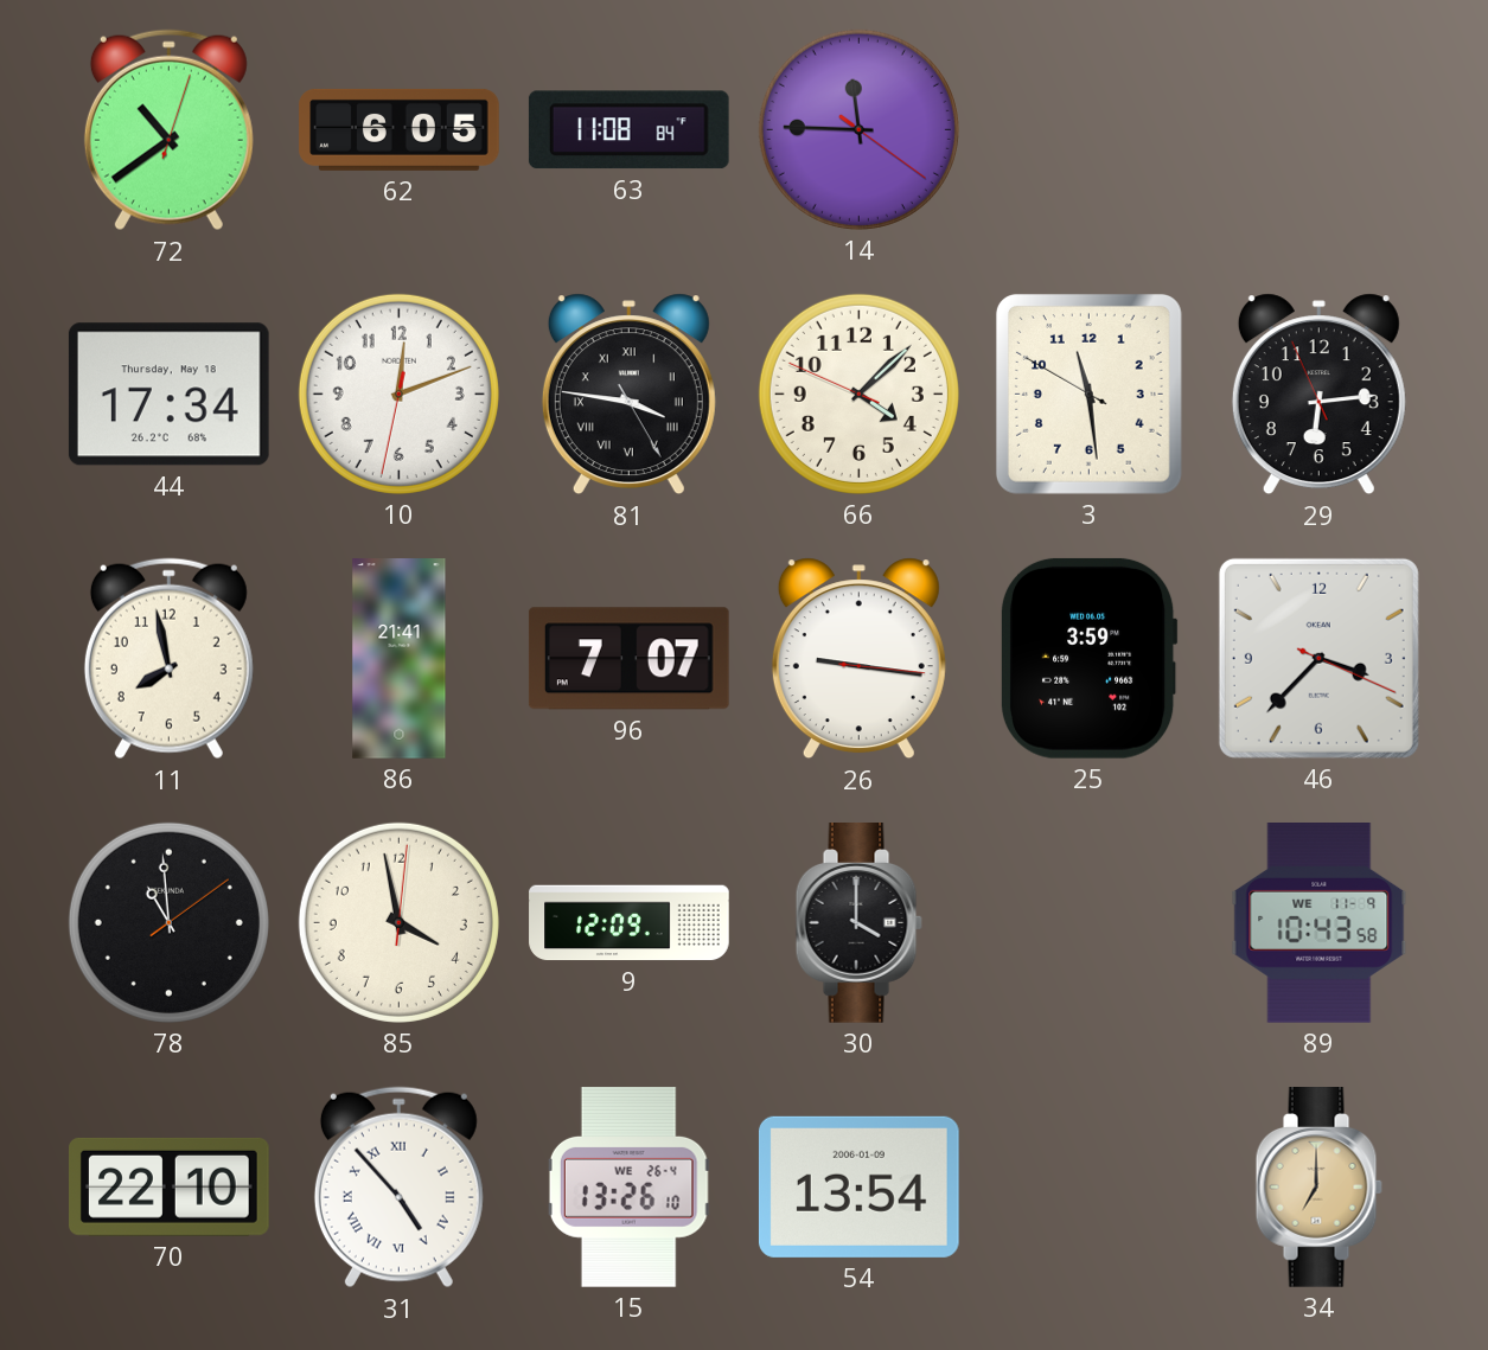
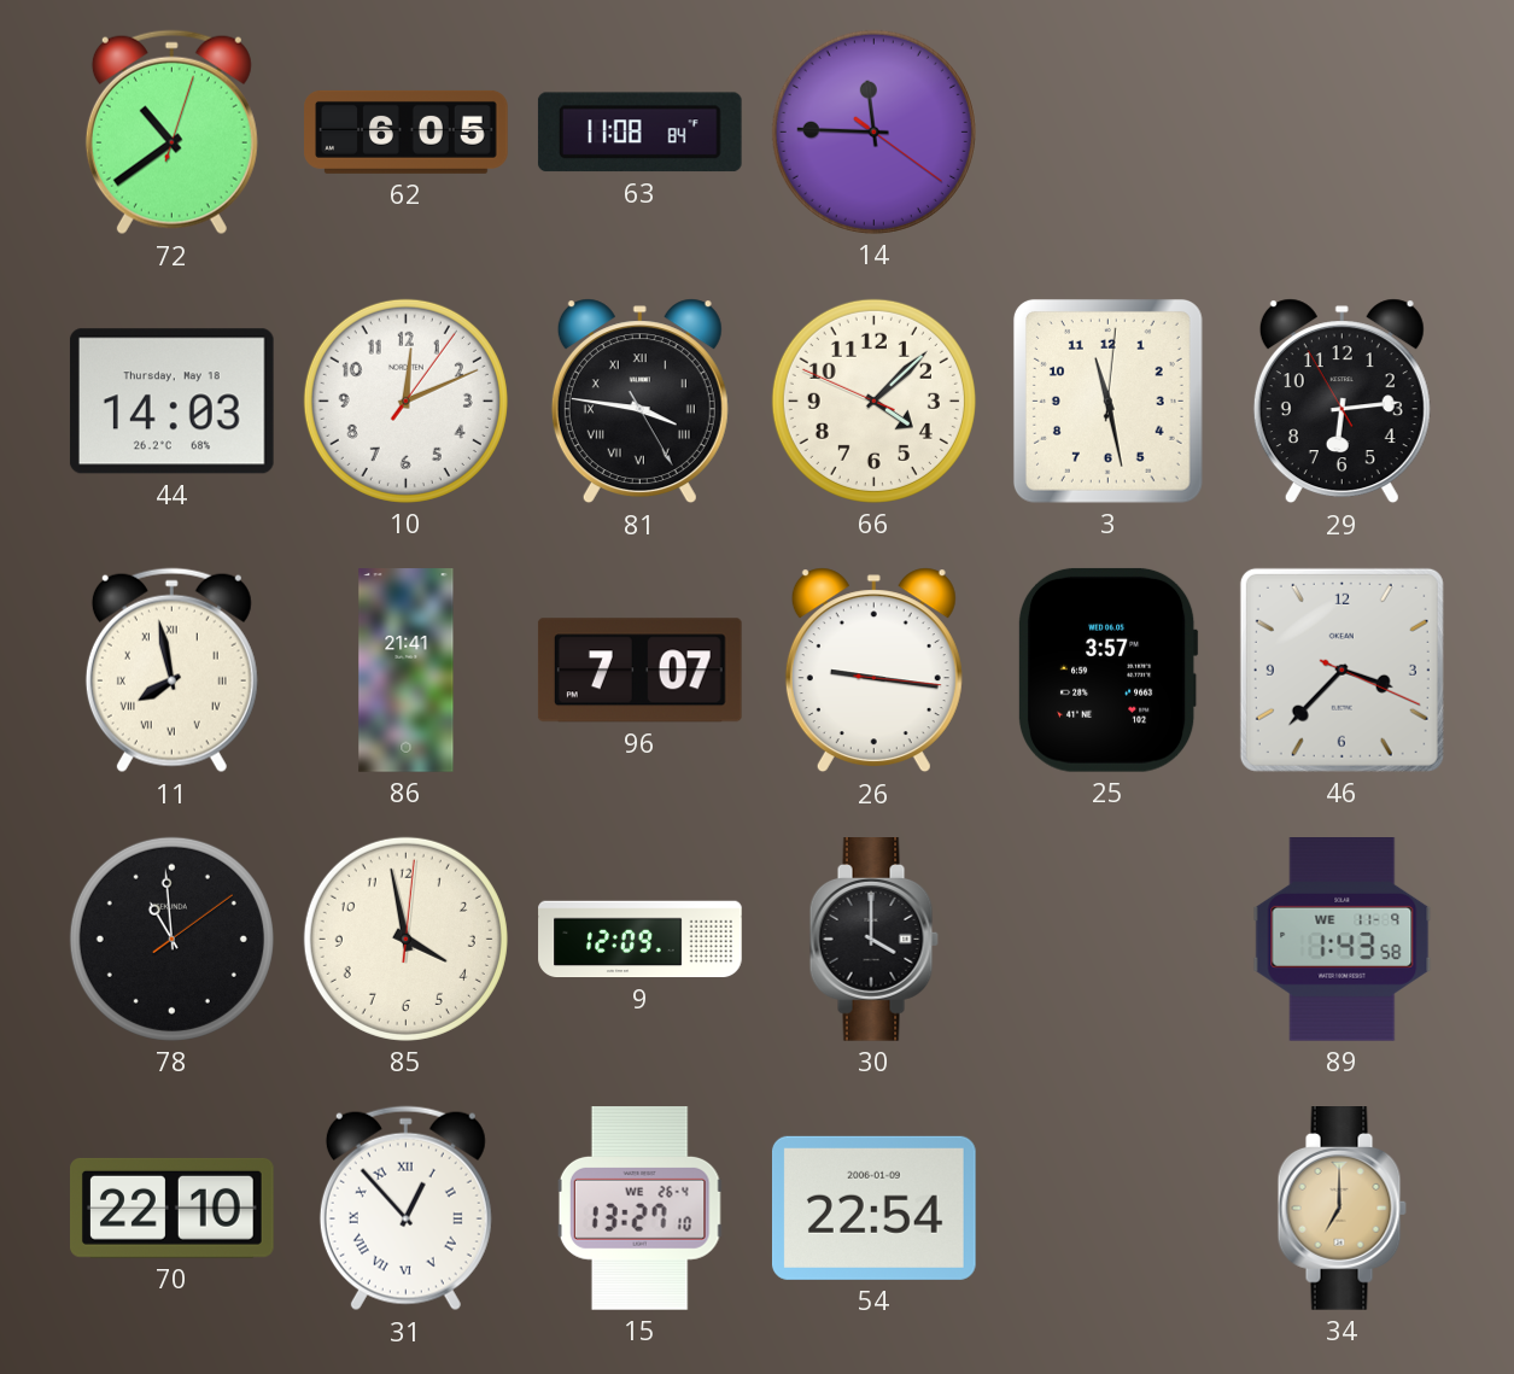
44: 17:34 -> 14:03
10: 12:11:32 -> 12:11:06
3: 11:28:50 -> 11:28:01
29: 6:13:56 -> 6:13:55
11 numerals: Arabic -> Roman
25: 3:59 -> 3:57
89: 10:43 -> 1:43
31: 4:53 -> 12:53
15: 13:26 -> 13:27
54: 13:54 -> 22:54
